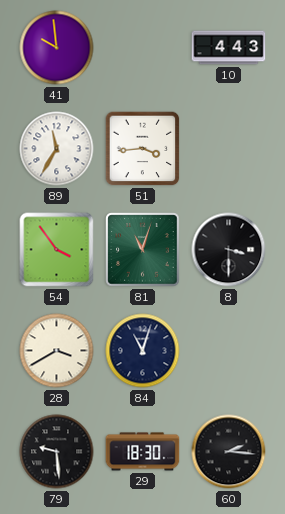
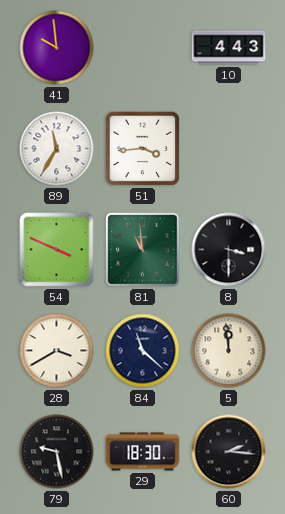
54: 3:54 -> 3:49
81: 11:03 -> 10:59
84: 11:03 -> 11:22
5: none -> 11:59
79: 9:29 -> 9:28
